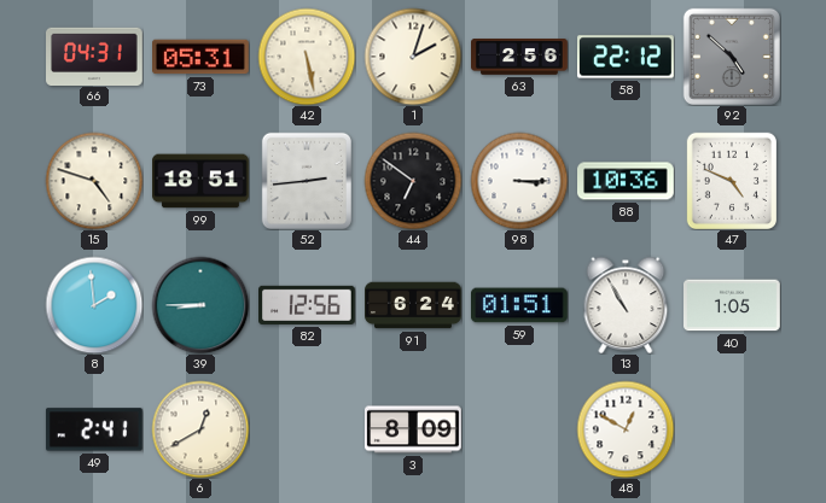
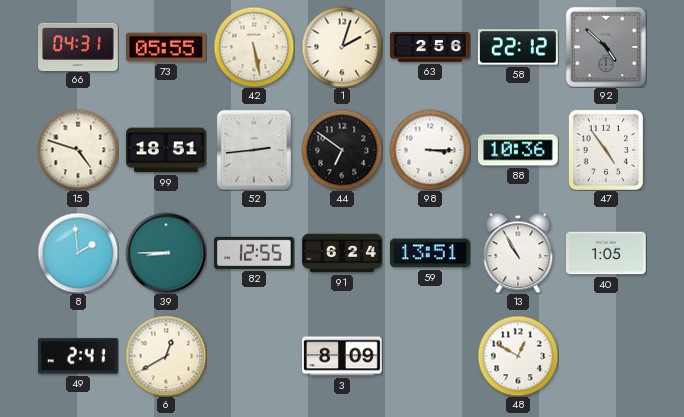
73: 05:31 -> 05:55
47: 4:49 -> 4:54
82: 12:56 -> 12:55
59: 01:51 -> 13:51
